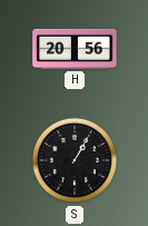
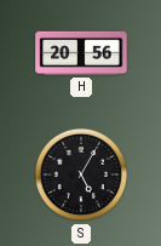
S: 1:05 -> 5:05
